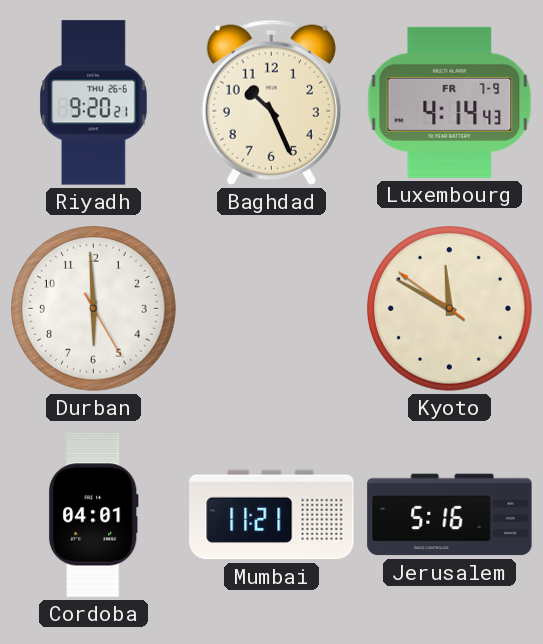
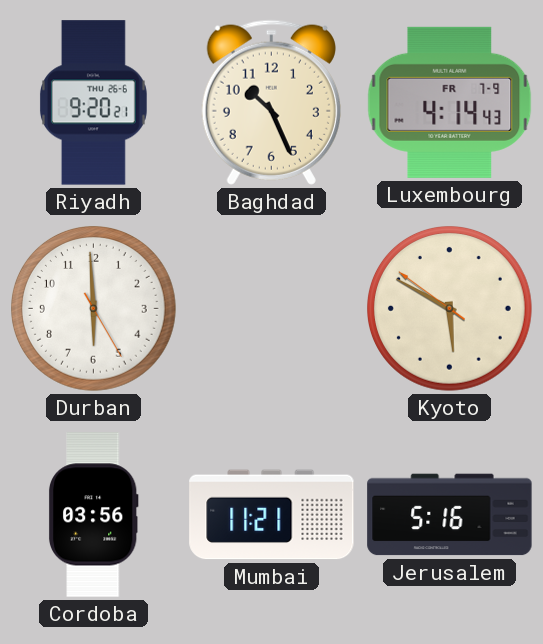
Kyoto: 11:49 -> 5:49
Cordoba: 04:01 -> 03:56
